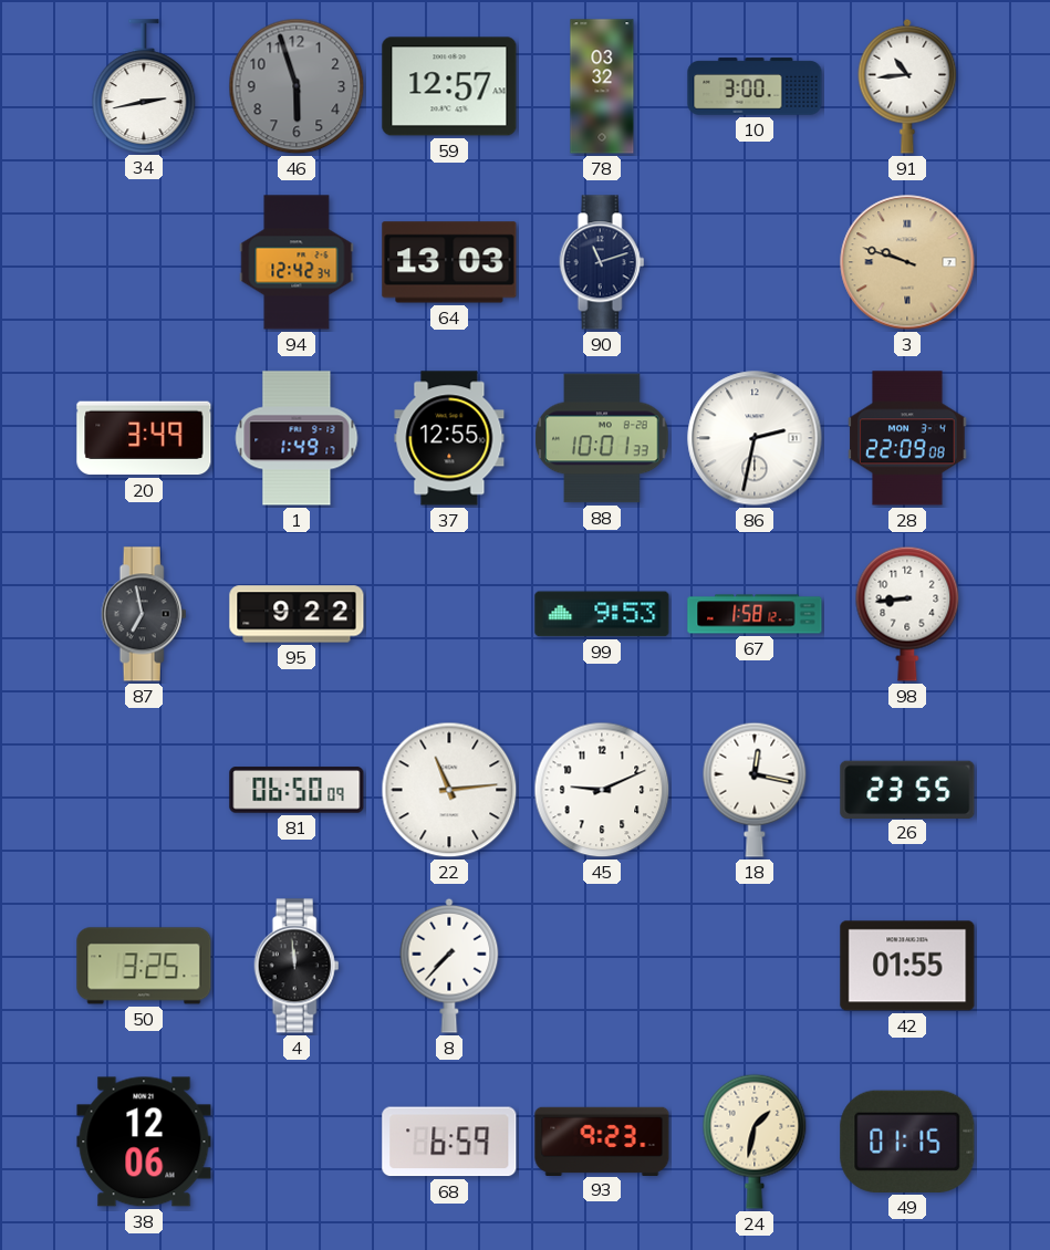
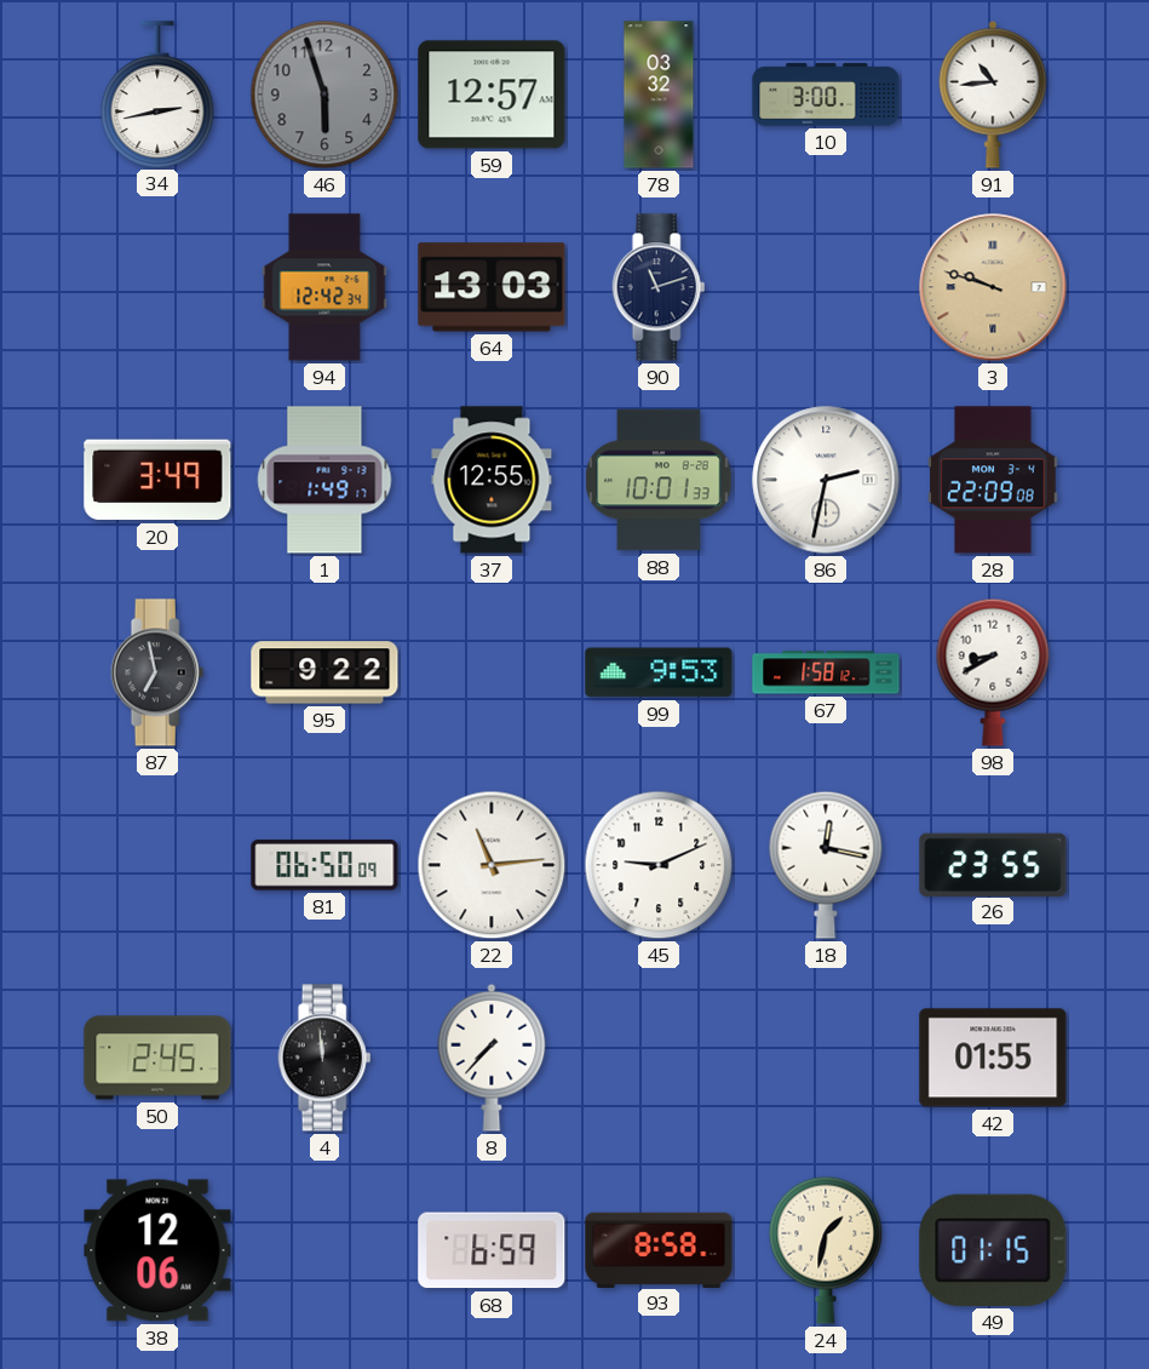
98: 8:44 -> 8:40
50: 3:25 -> 2:45
93: 9:23 -> 8:58
